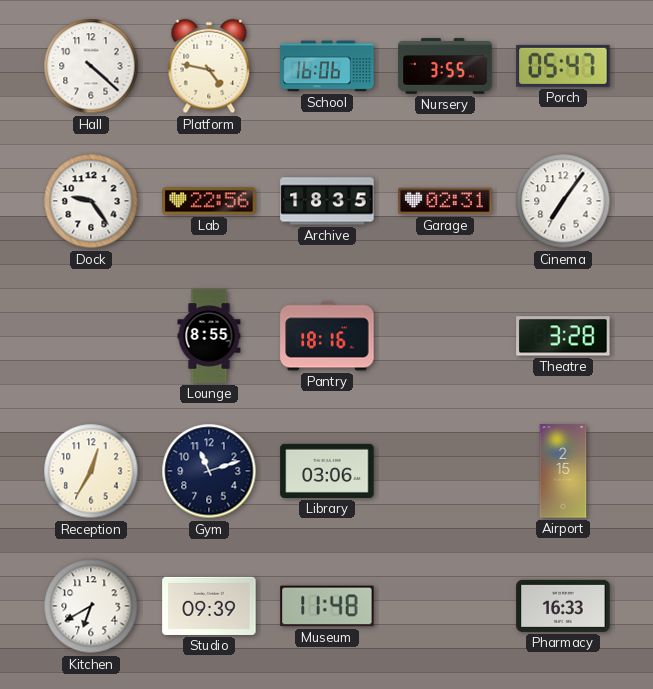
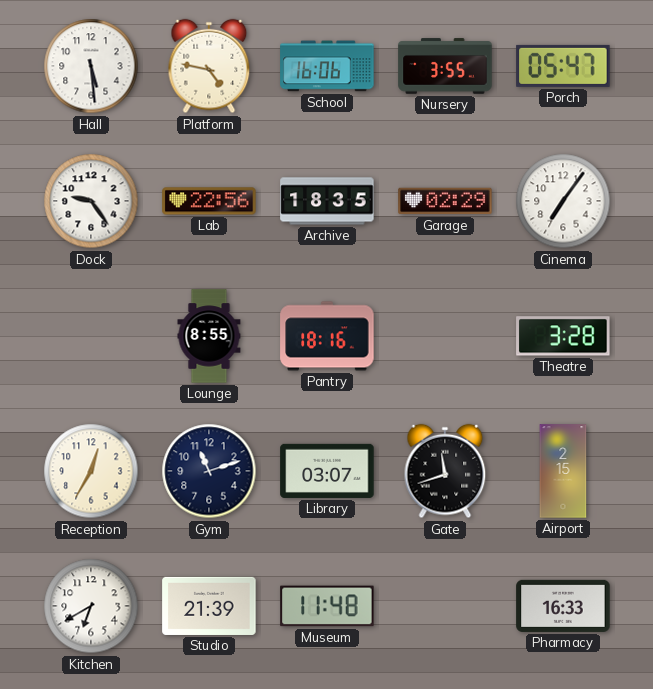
Hall: 4:22 -> 5:29
Garage: 02:31 -> 02:29
Library: 03:06 -> 03:07
Gate: none -> 11:42
Studio: 09:39 -> 21:39
